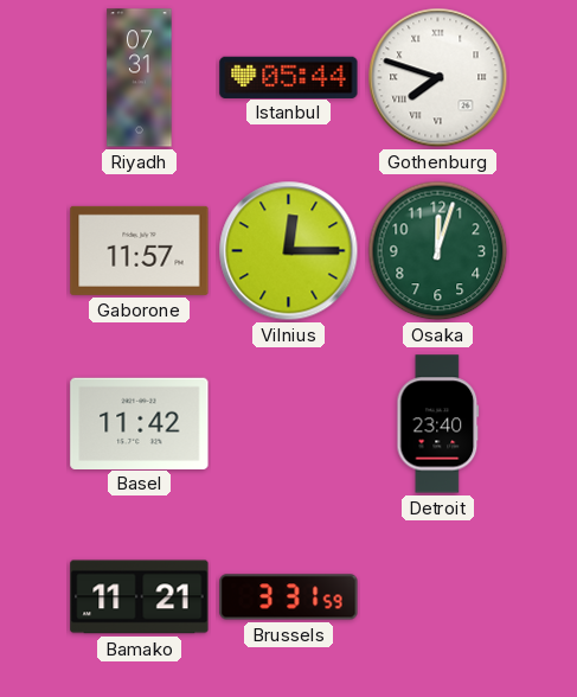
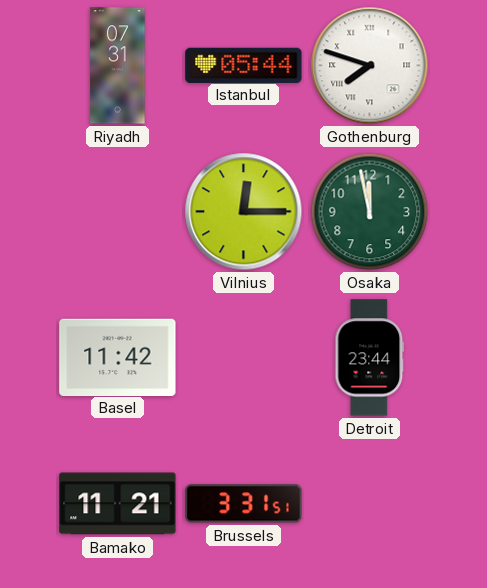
Gaborone: 11:57 -> none
Osaka: 12:03 -> 11:58
Detroit: 23:40 -> 23:44
Brussels: 3:31:59 -> 3:31:51
